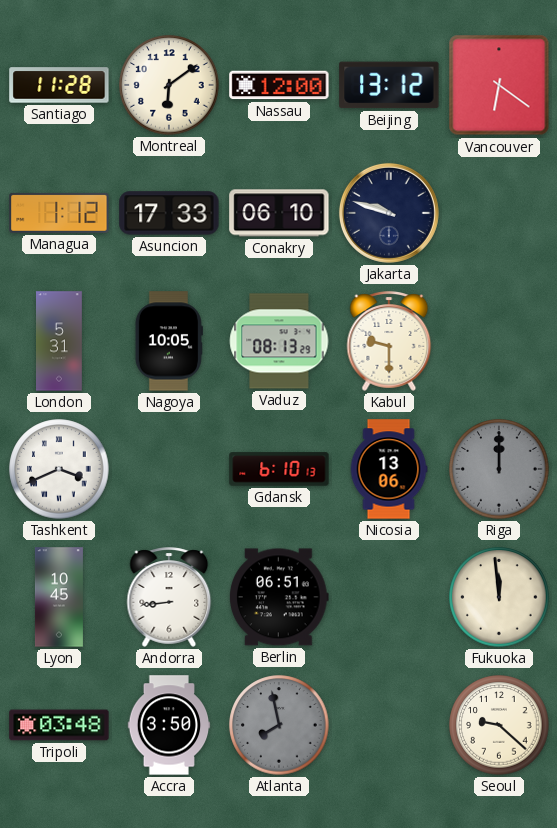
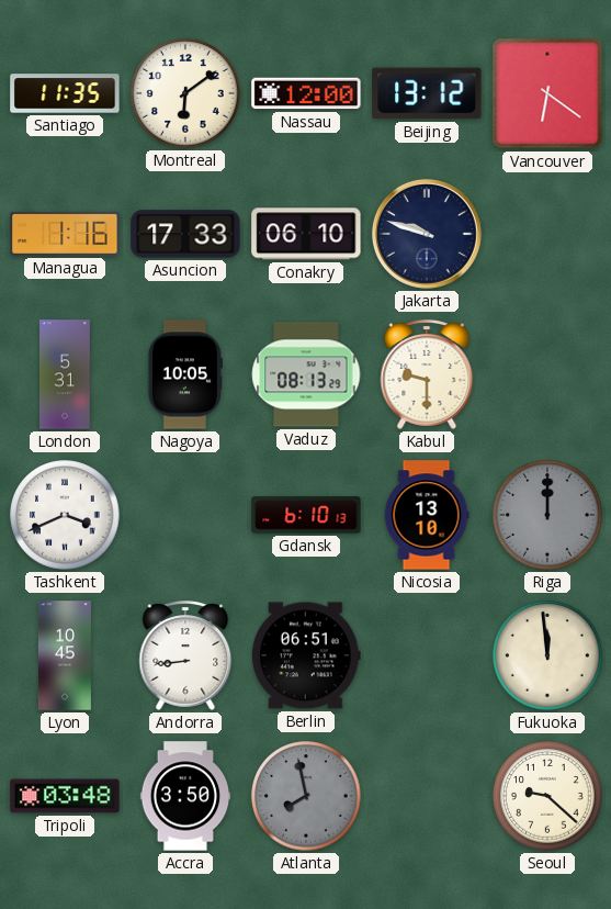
Santiago: 11:28 -> 11:35
Managua: 1:12 -> 1:16
Nicosia: 13:06 -> 13:10
